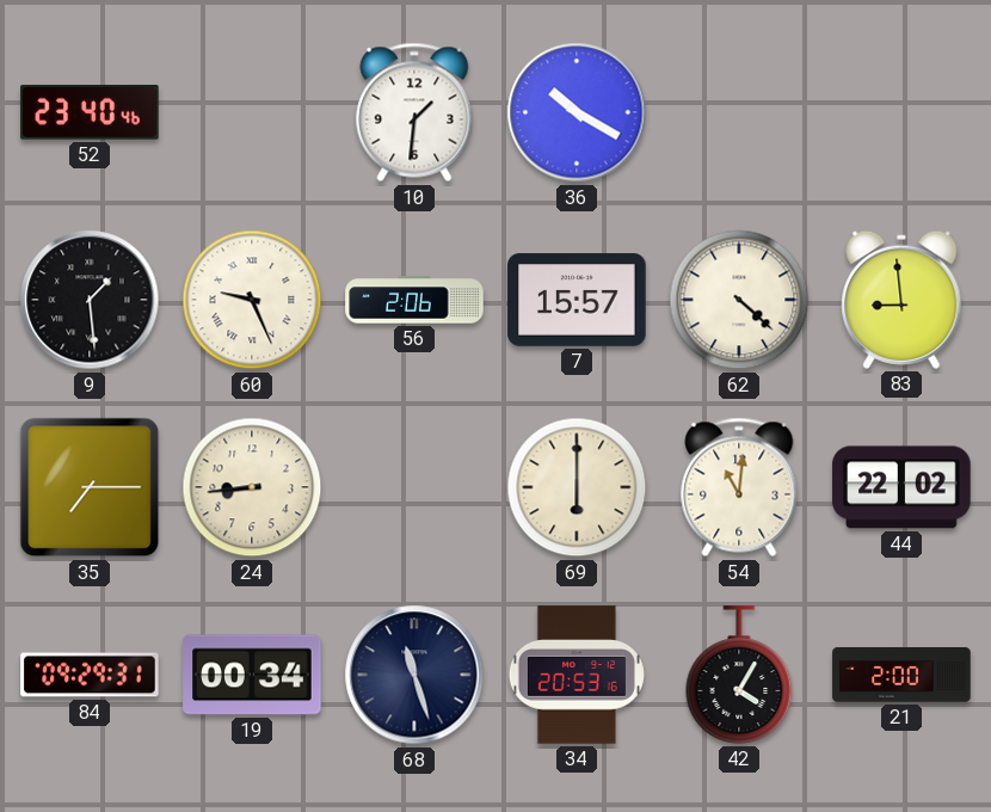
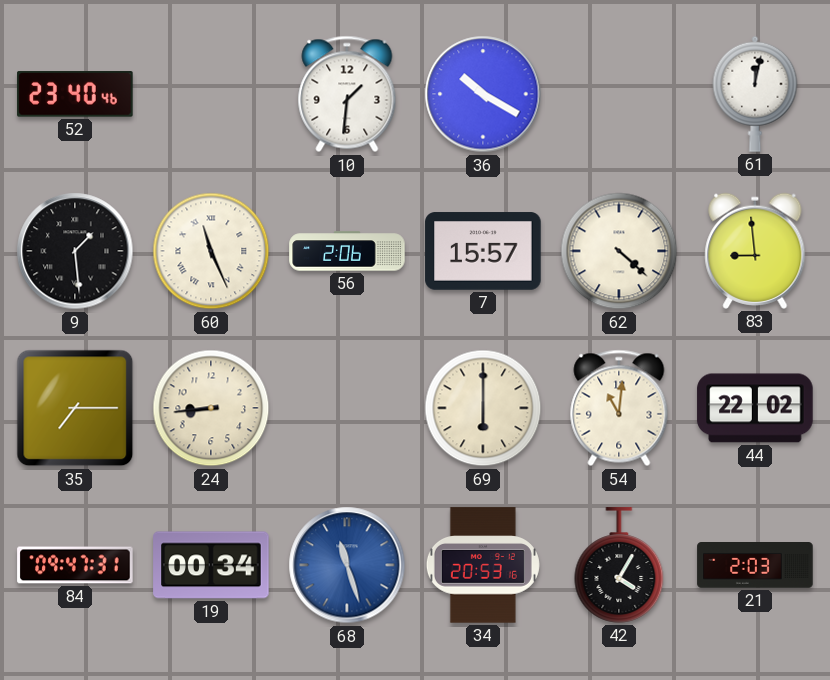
61: none -> 12:02
60: 9:26 -> 11:26
84: 09:29 -> 09:47
68 dial: navy -> blue
21: 2:00 -> 2:03
